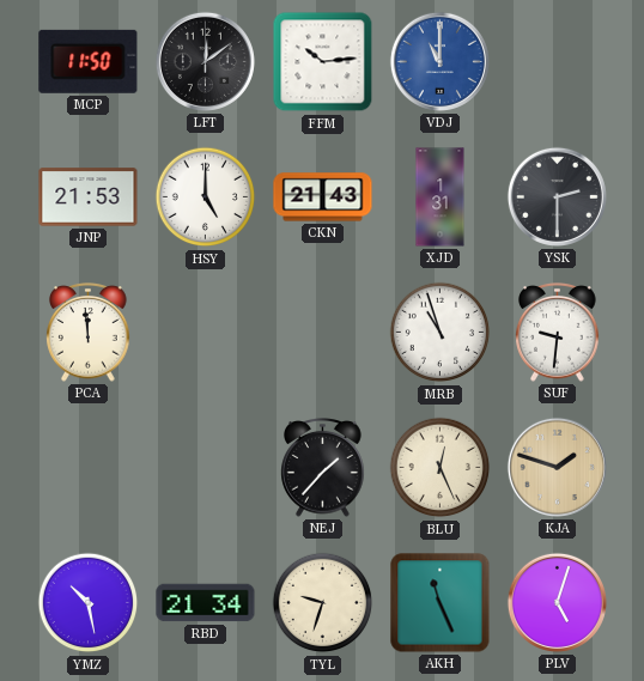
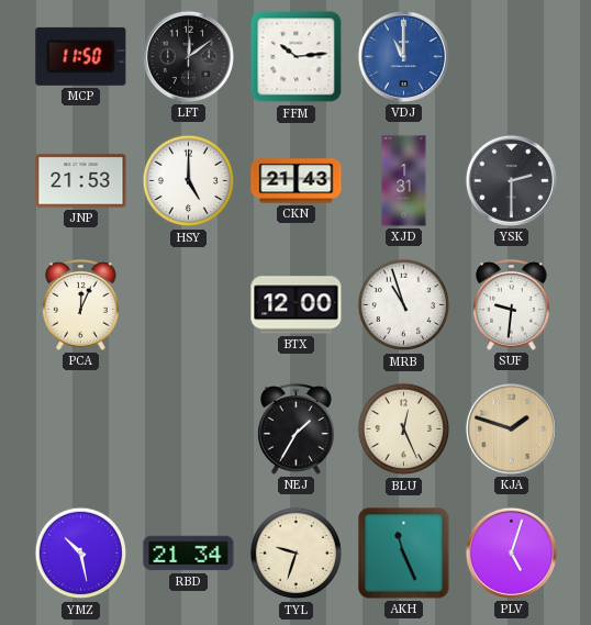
PCA: 11:59 -> 12:04
BTX: none -> 12:00
NEJ: 1:37 -> 1:35
